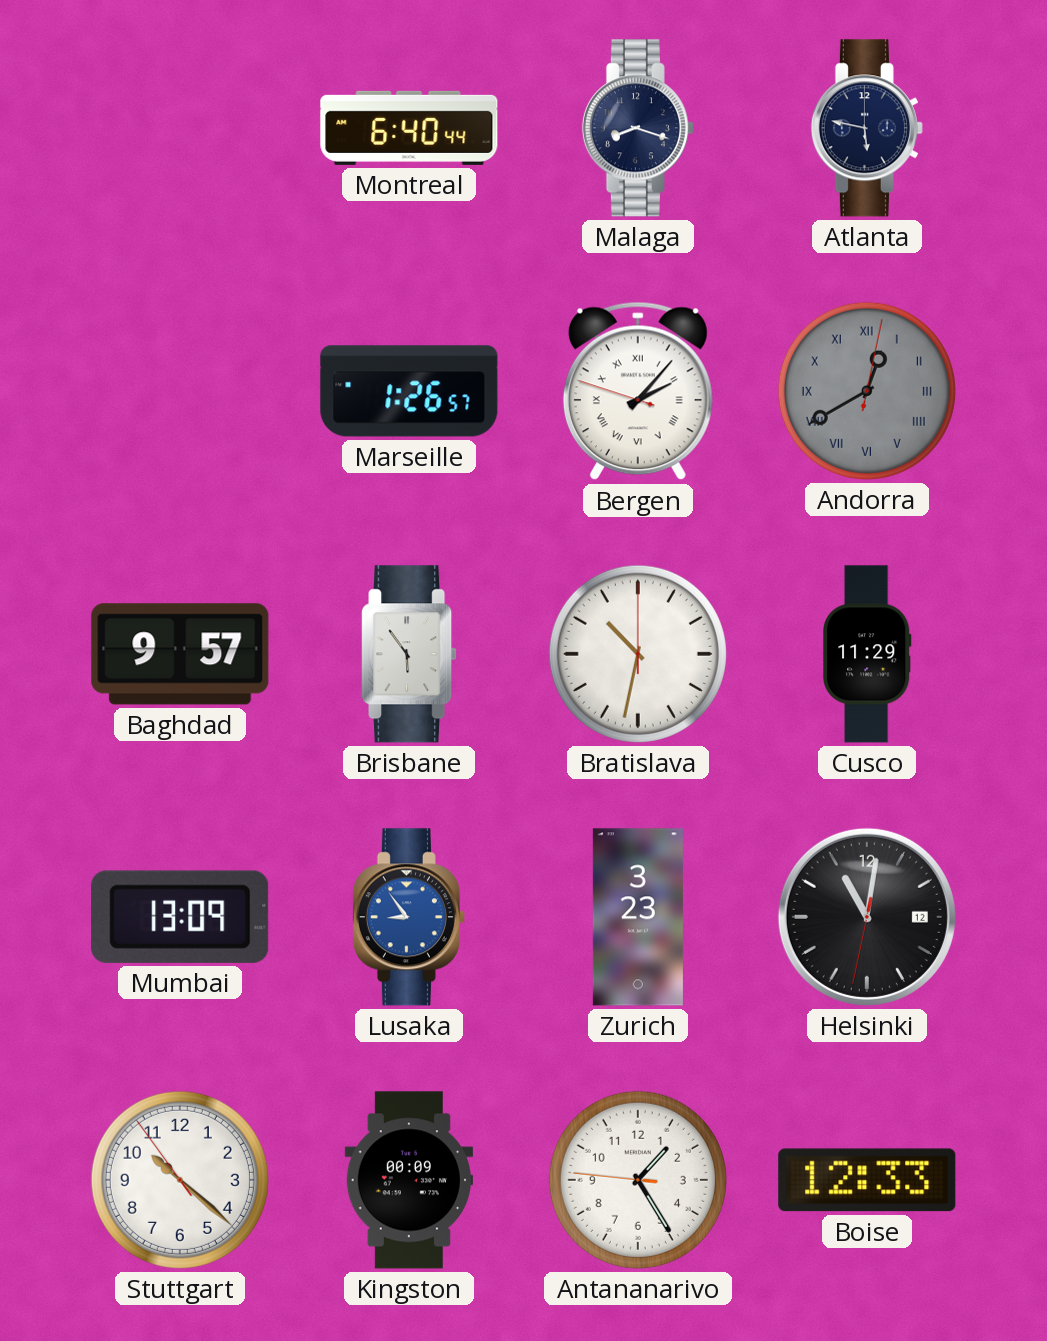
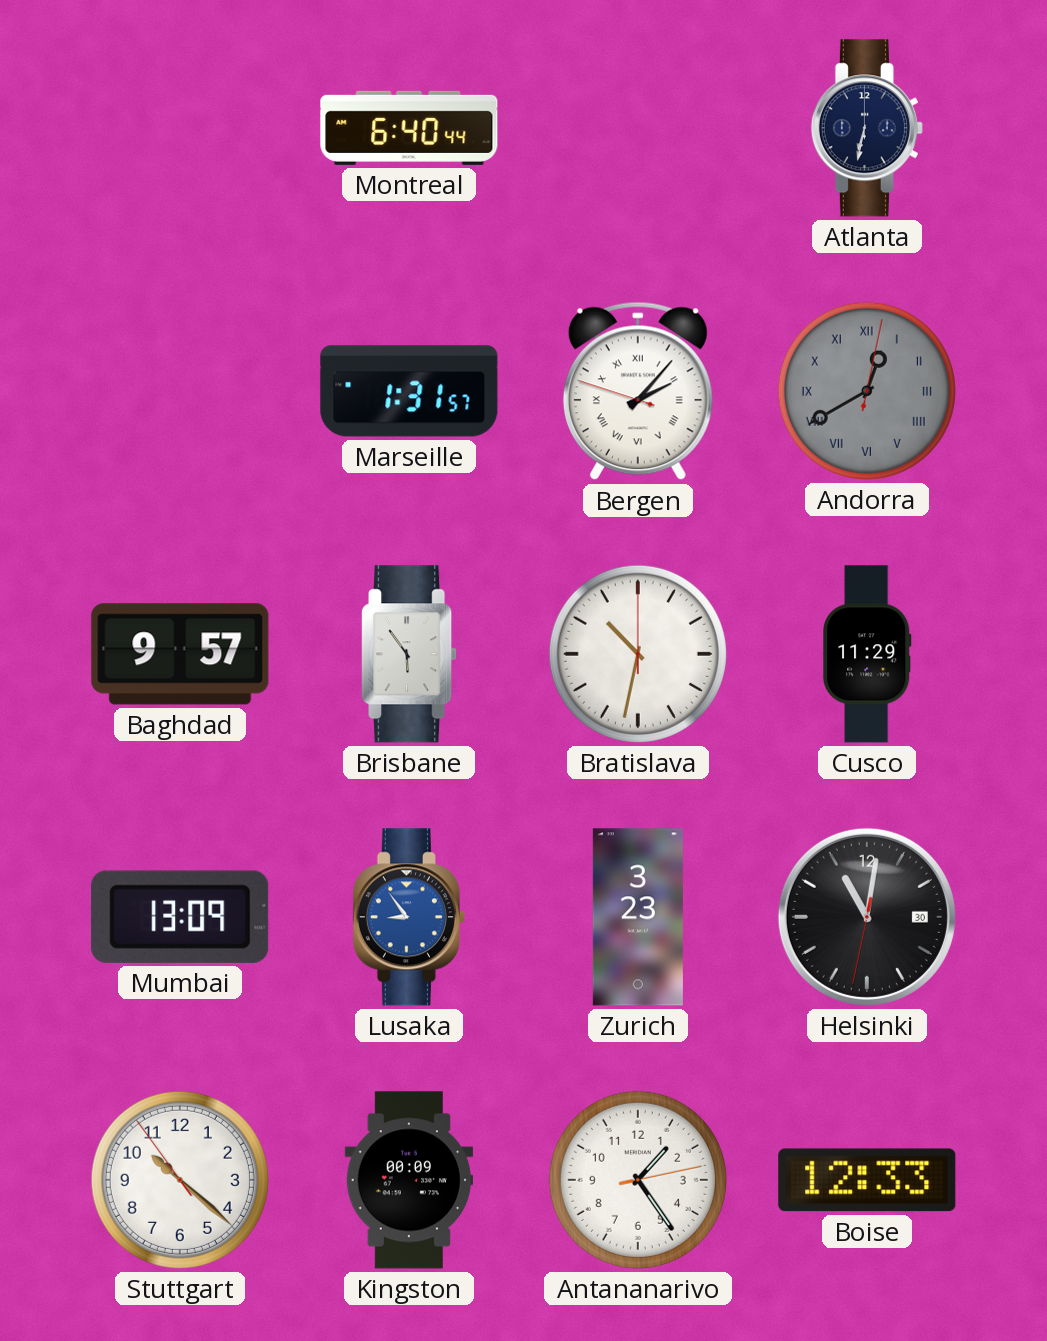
Malaga: 8:18 -> none
Atlanta: 5:47 -> 6:32
Marseille: 1:26 -> 1:31
Helsinki date: 12 -> 30
Antananarivo: 1:24:46 -> 1:24:13
